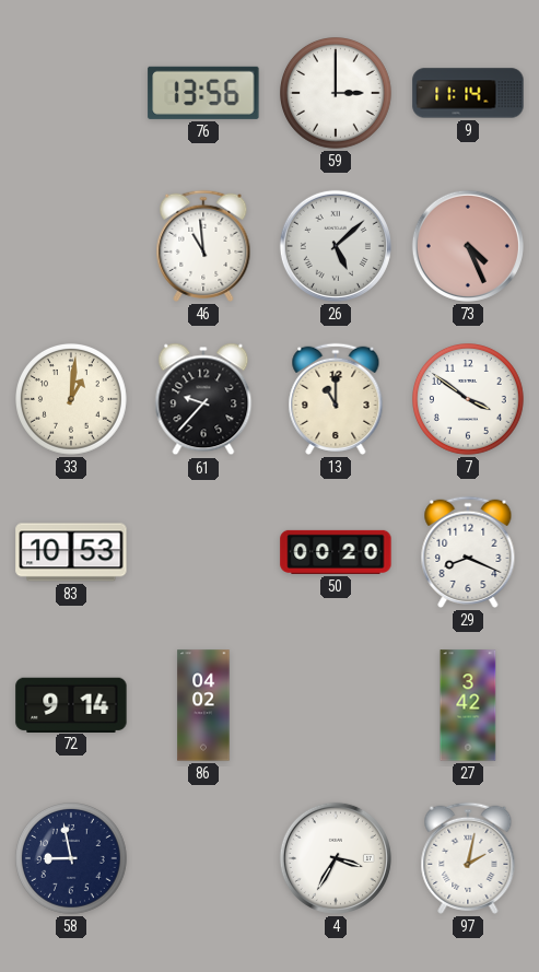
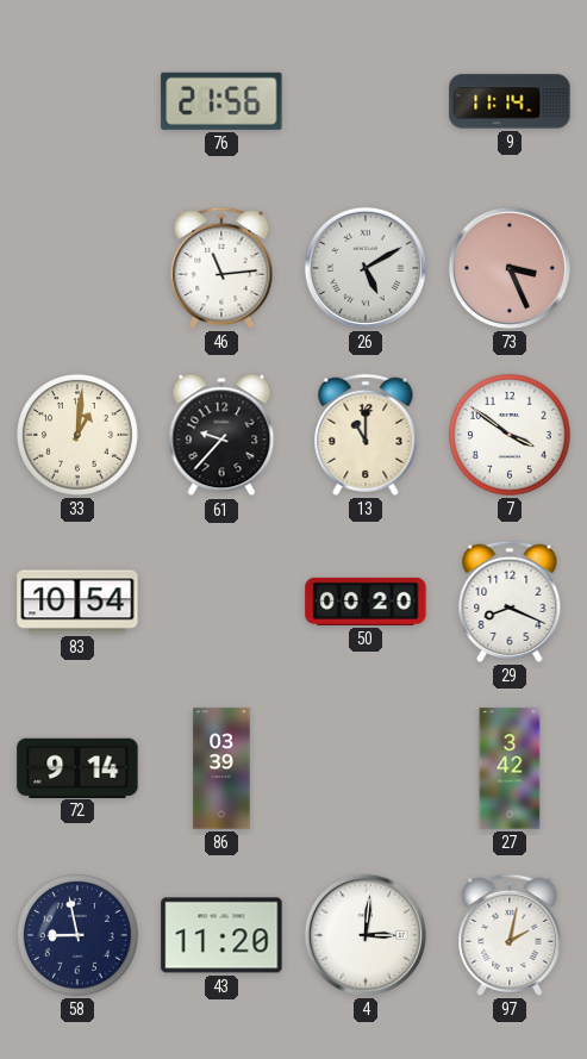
76: 13:56 -> 21:56
59: 3:00 -> none
46: 10:59 -> 11:14
26: 5:08 -> 5:10
73: 4:26 -> 3:26
83: 10:53 -> 10:54
86: 04:02 -> 03:39
43: none -> 11:20
4: 3:35 -> 3:01
